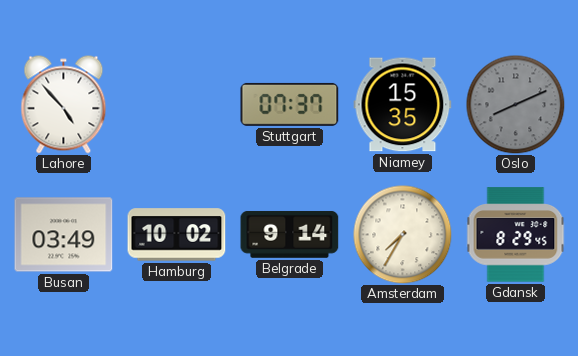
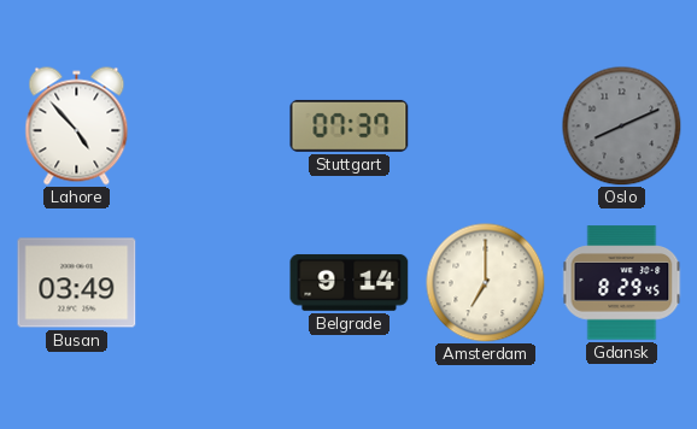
Niamey: 15:35 -> none
Hamburg: 10:02 -> none
Amsterdam: 7:35 -> 7:00
